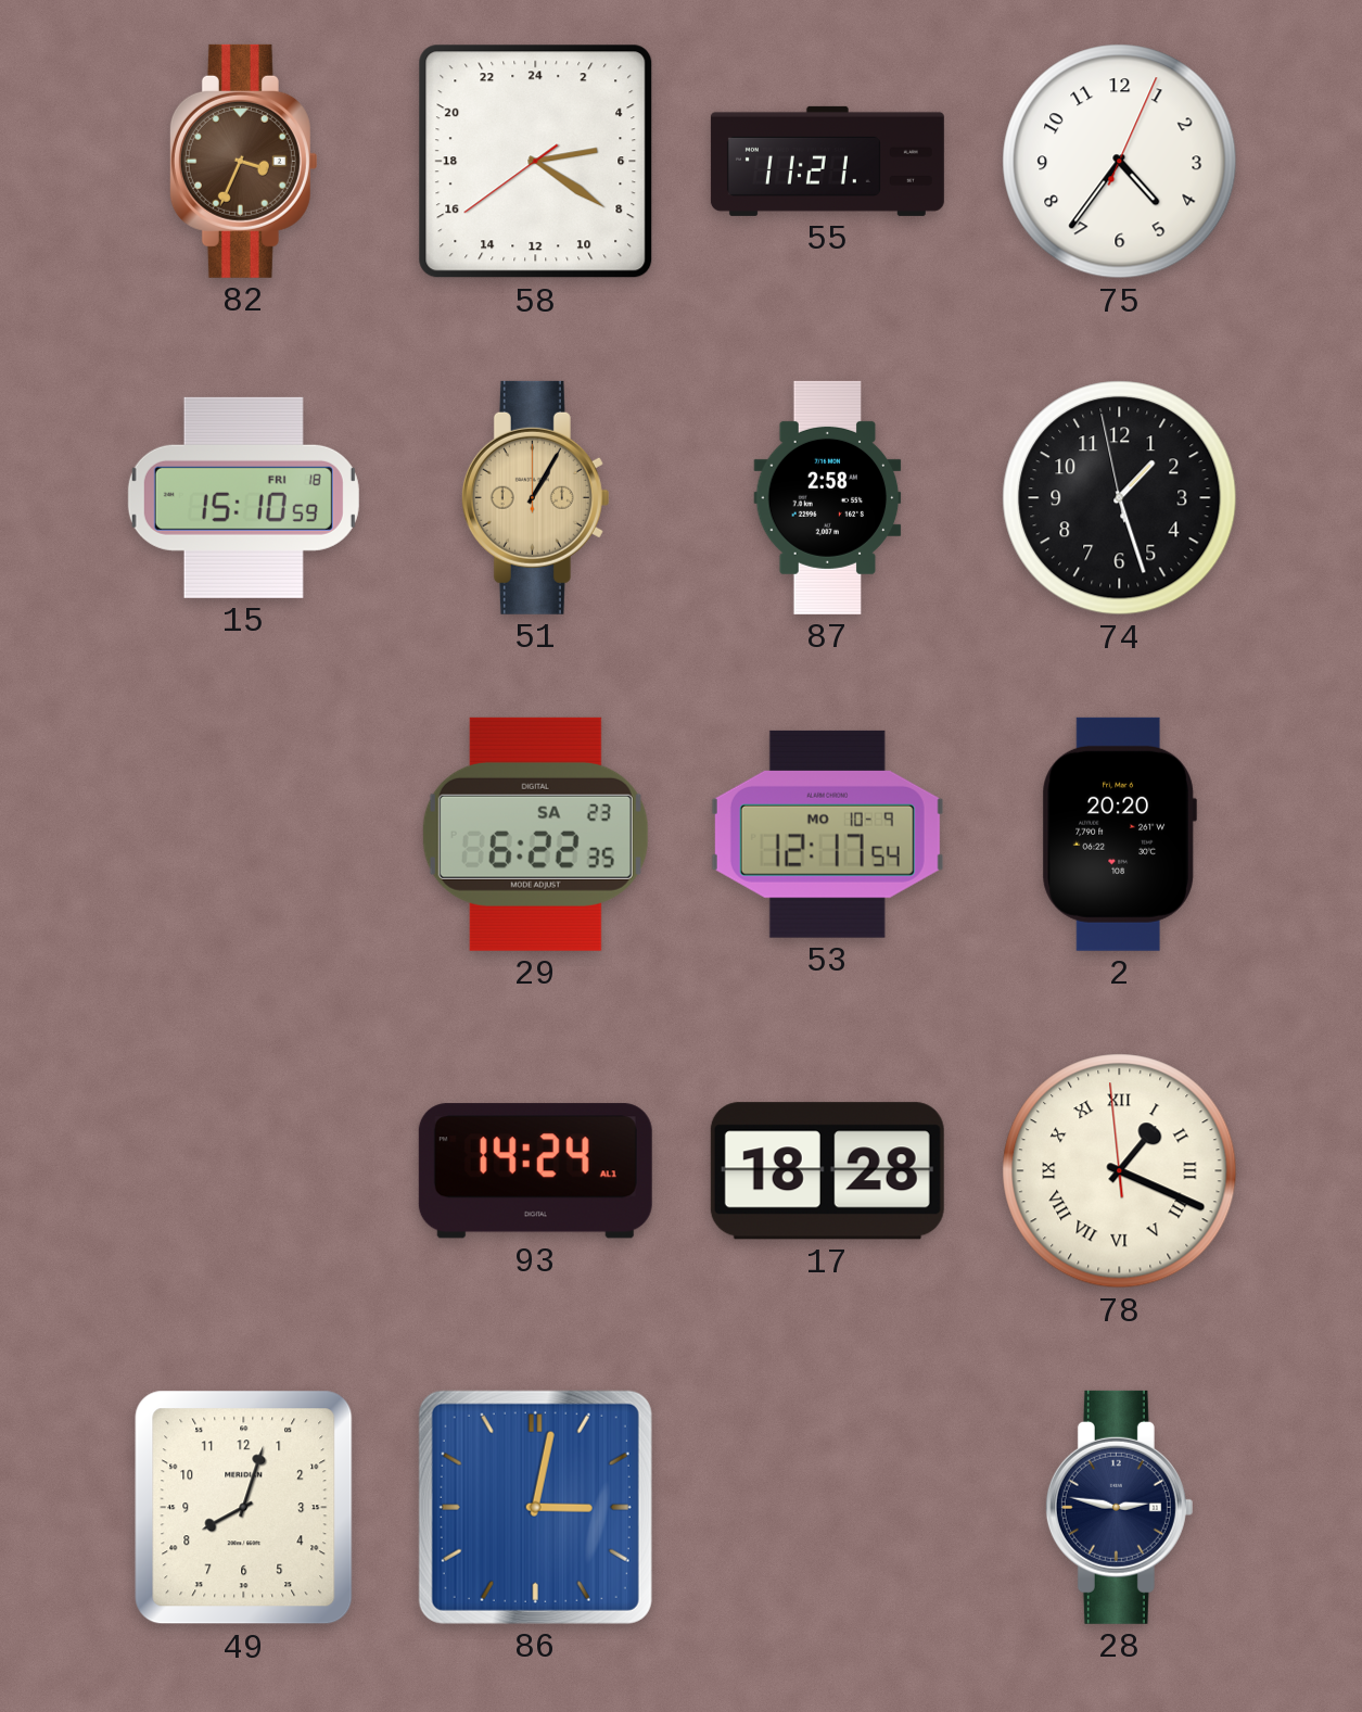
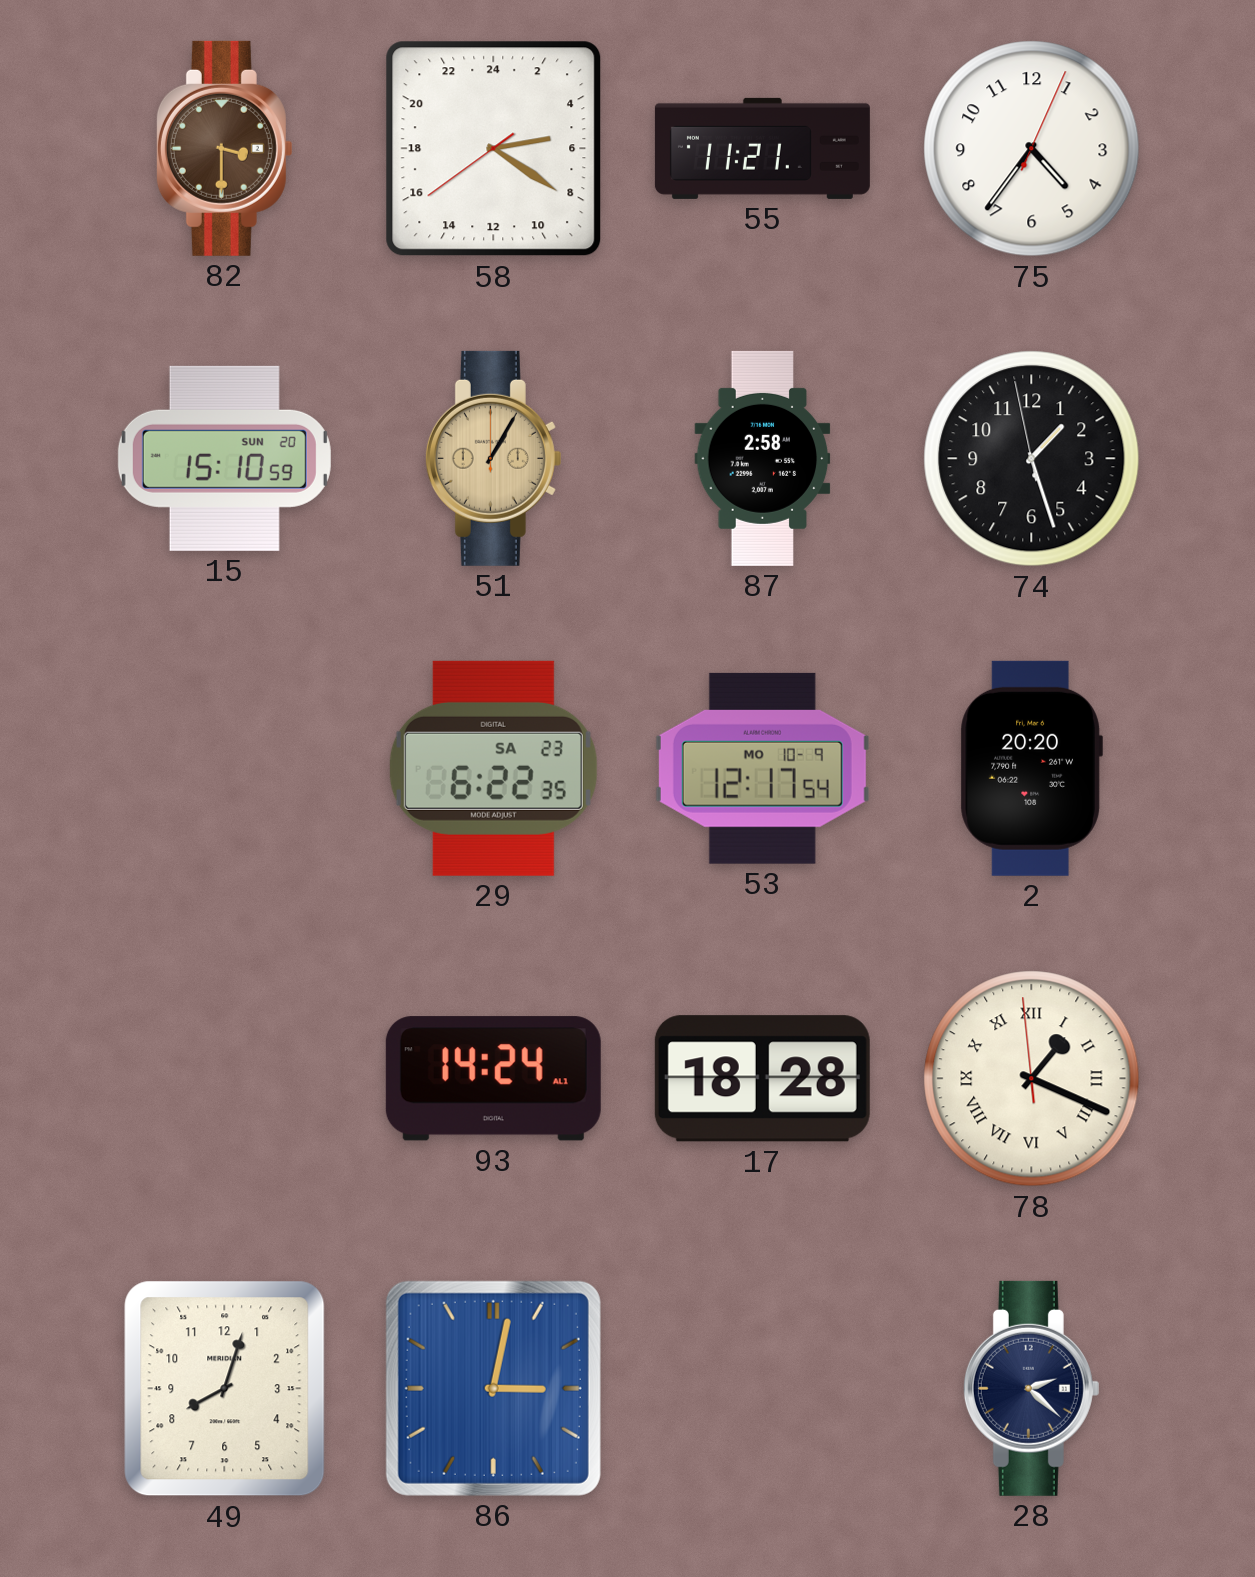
82: 3:34 -> 3:30
15 date: FRI 18 -> SUN 20
28: 2:47 -> 2:22
